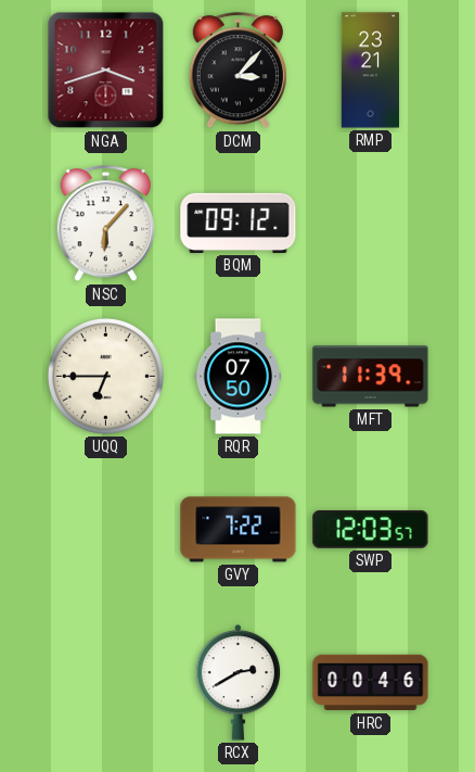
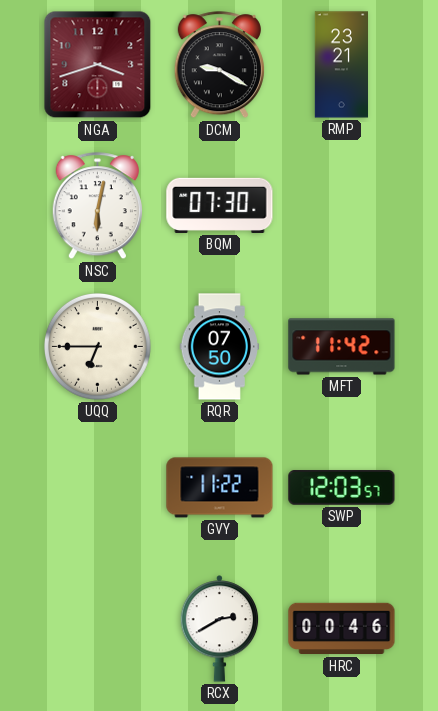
DCM: 3:07 -> 9:20
NSC: 6:07 -> 6:02
BQM: 09:12 -> 07:30
MFT: 11:39 -> 11:42
GVY: 7:22 -> 11:22
